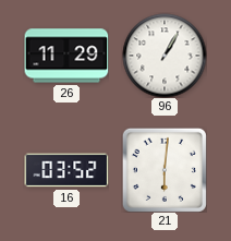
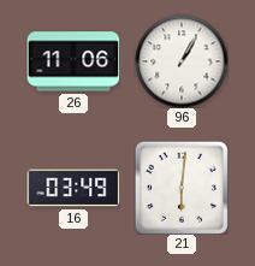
26: 11:29 -> 11:06
16: 03:52 -> 03:49
